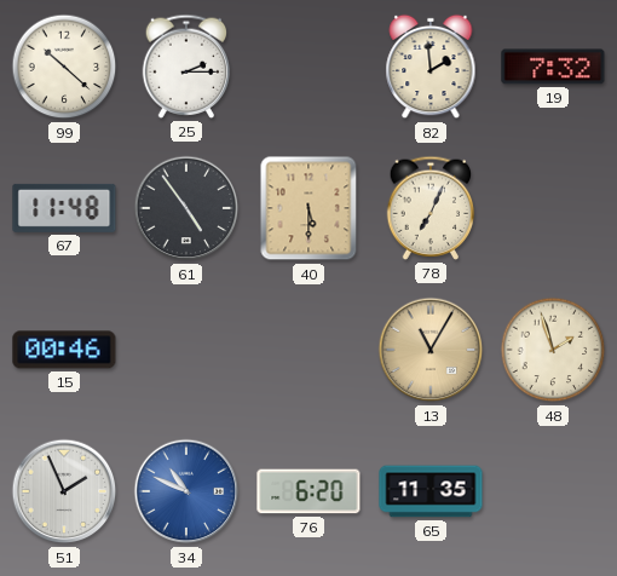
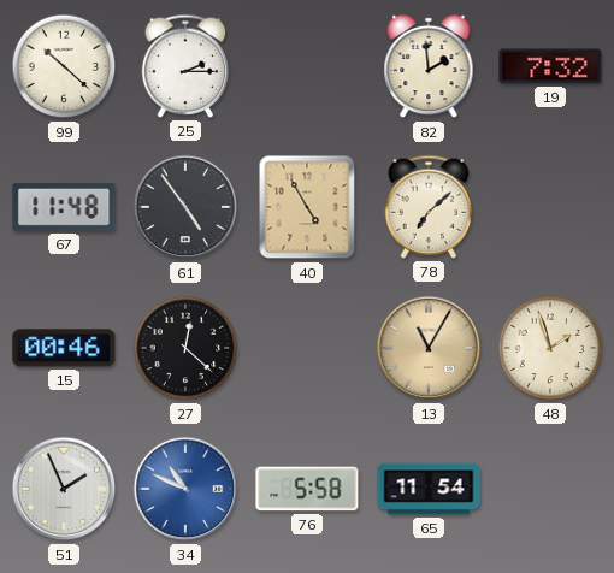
40: 5:30 -> 4:55
78: 7:04 -> 7:08
27: none -> 12:22
76: 6:20 -> 5:58
65: 11:35 -> 11:54
